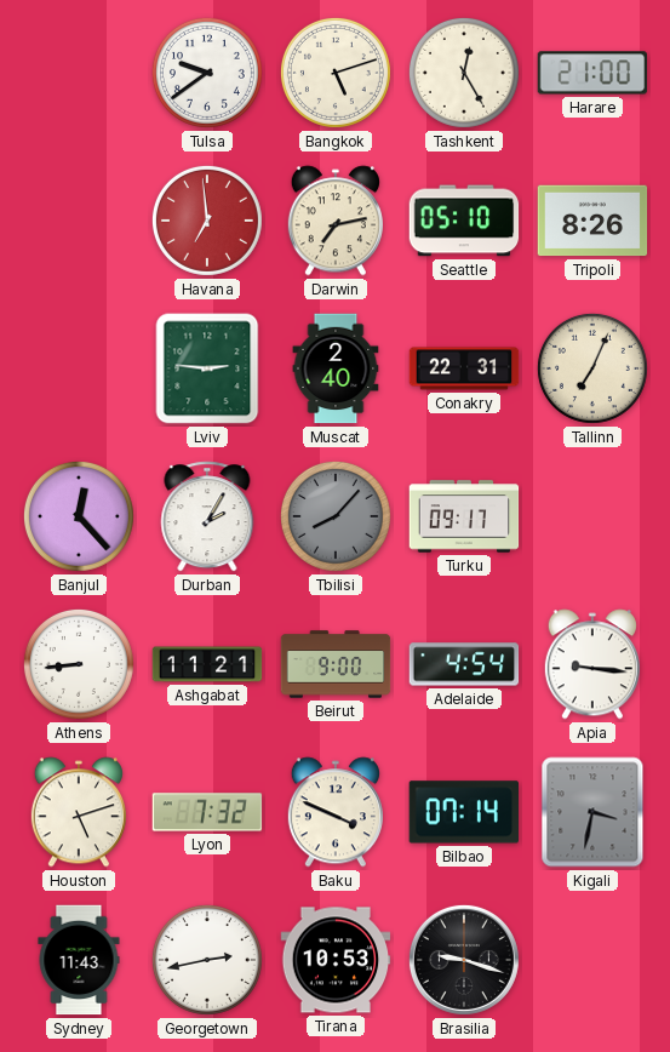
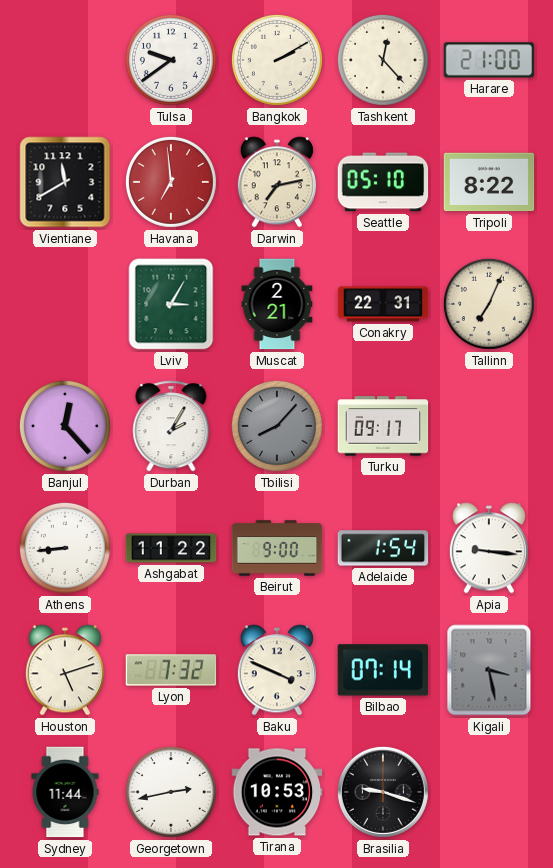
Bangkok: 5:12 -> 2:10
Tashkent: 12:25 -> 12:23
Vientiane: none -> 11:40
Tripoli: 8:26 -> 8:22
Lviv: 2:46 -> 3:05
Muscat: 2:40 -> 2:21
Ashgabat: 11:21 -> 11:22
Adelaide: 4:54 -> 1:54
Kigali: 3:32 -> 3:28
Sydney: 11:43 -> 11:44
